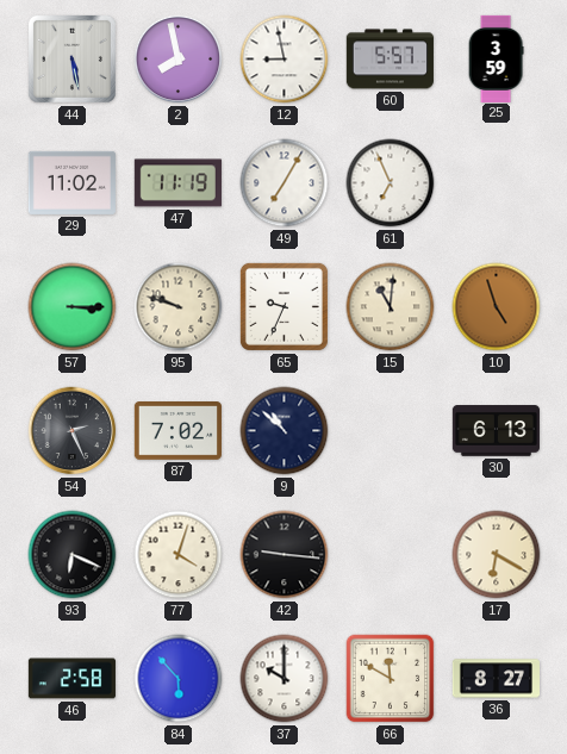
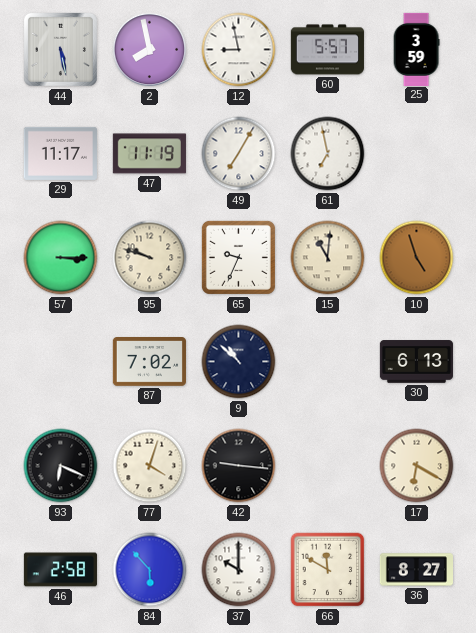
29: 11:02 -> 11:17
61: 6:56 -> 6:58
54: 2:26 -> none
